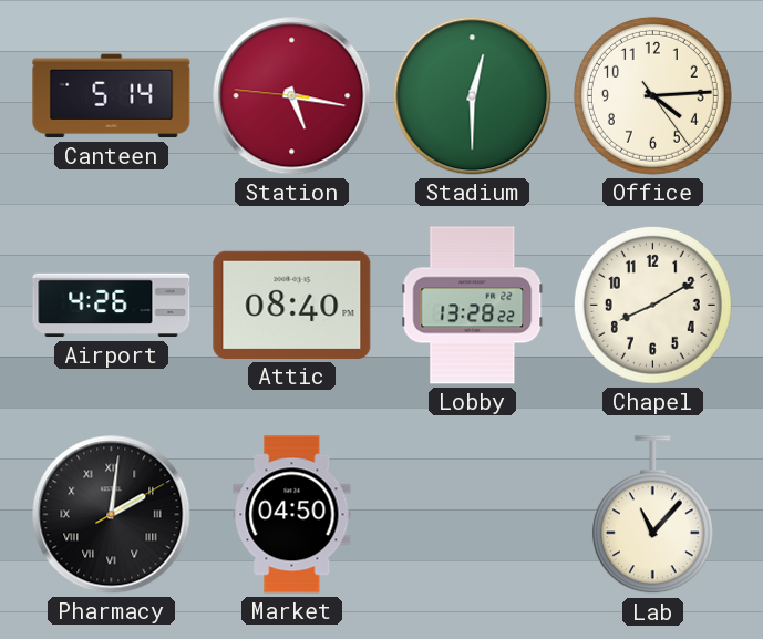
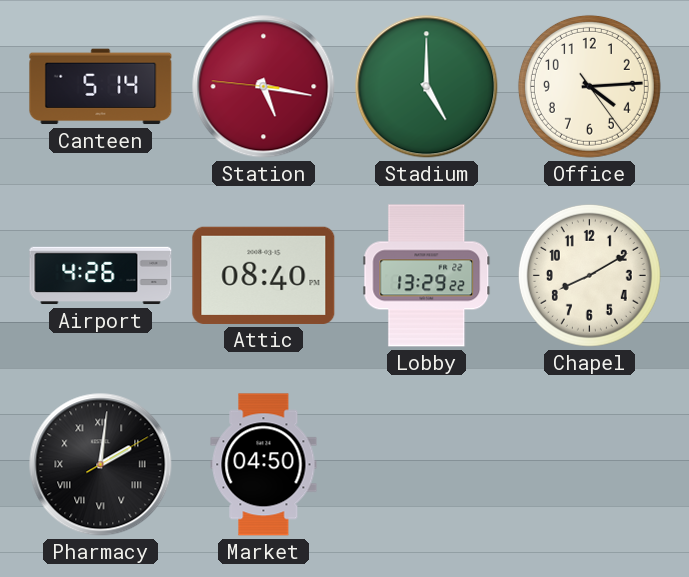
Stadium: 12:30 -> 5:00
Lobby: 13:28 -> 13:29
Lab: 11:07 -> none
